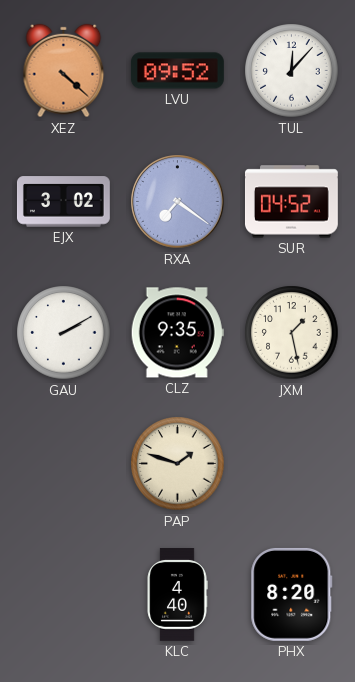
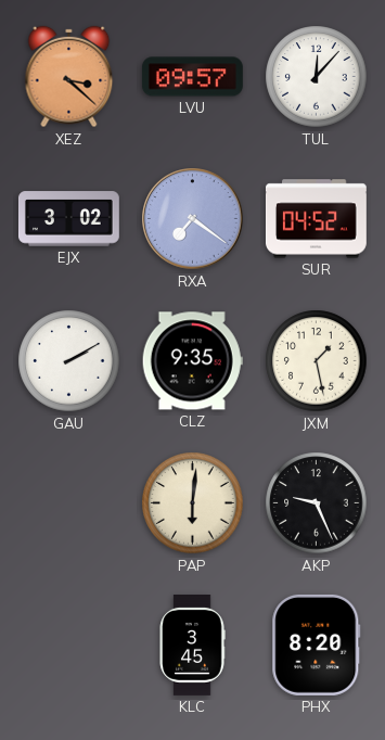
XEZ: 4:22 -> 3:22
LVU: 09:52 -> 09:57
PAP: 1:48 -> 6:01
AKP: none -> 9:26
KLC: 4:40 -> 3:45
